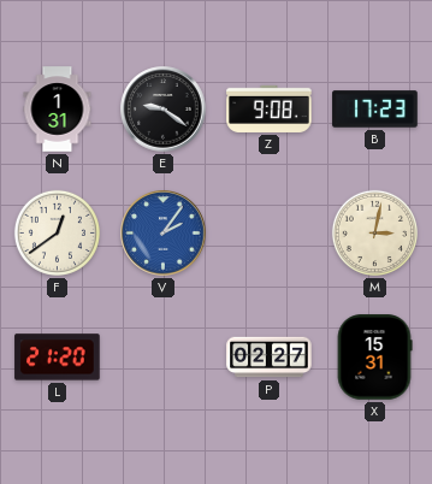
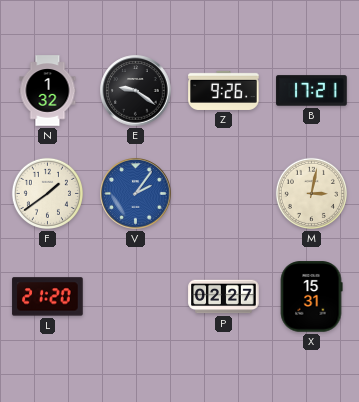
N: 1:31 -> 1:32
Z: 9:08 -> 9:26
B: 17:23 -> 17:21
F: 12:39 -> 1:39
